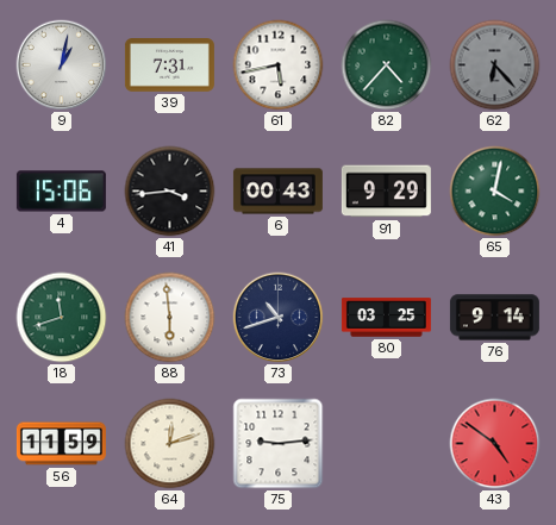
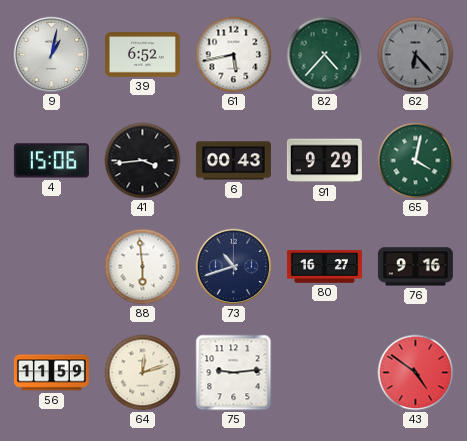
39: 7:31 -> 6:52
18: 11:42 -> none
80: 03:25 -> 16:27
76: 9:14 -> 9:16
